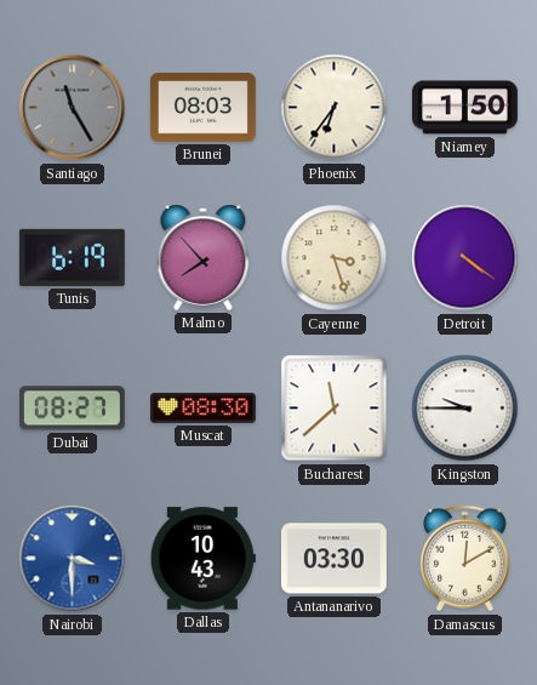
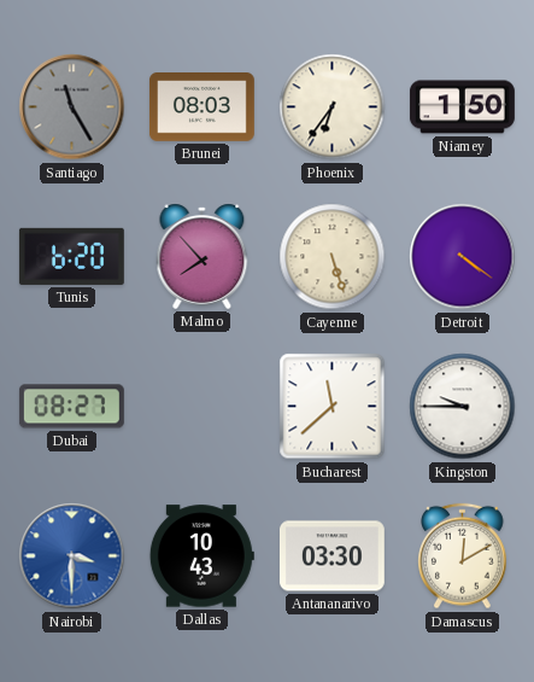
Tunis: 6:19 -> 6:20
Cayenne: 3:27 -> 5:27
Muscat: 08:30 -> none
